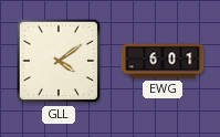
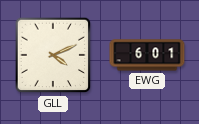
GLL: 4:09 -> 4:11
